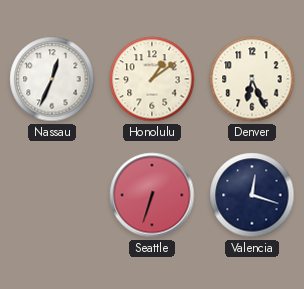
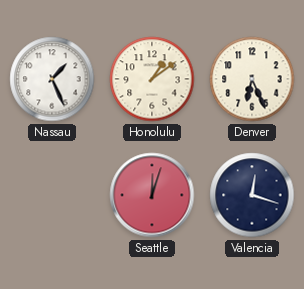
Nassau: 12:34 -> 1:26
Seattle: 6:33 -> 12:03
